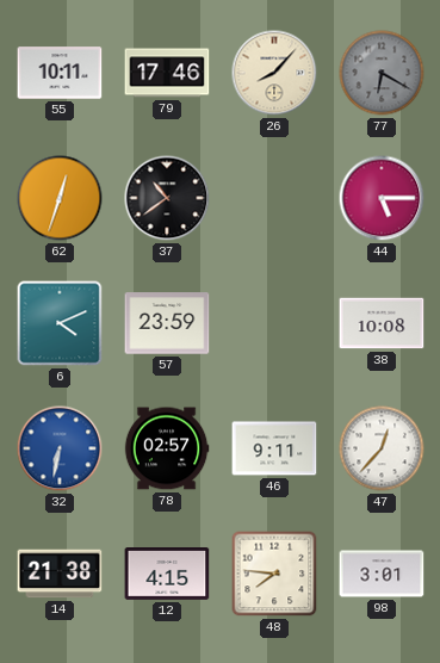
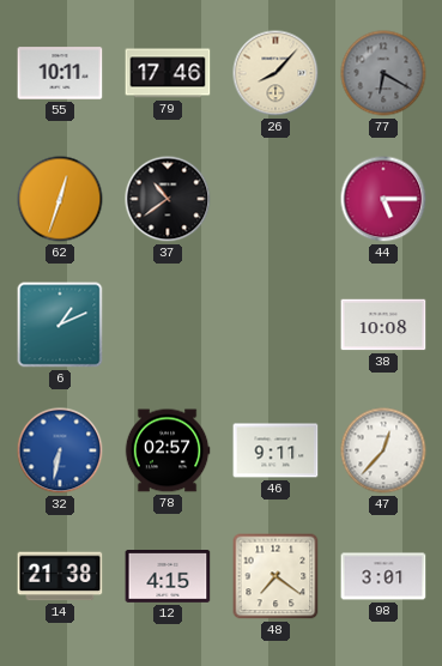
6: 4:11 -> 1:11
57: 23:59 -> none
48: 7:46 -> 7:21
